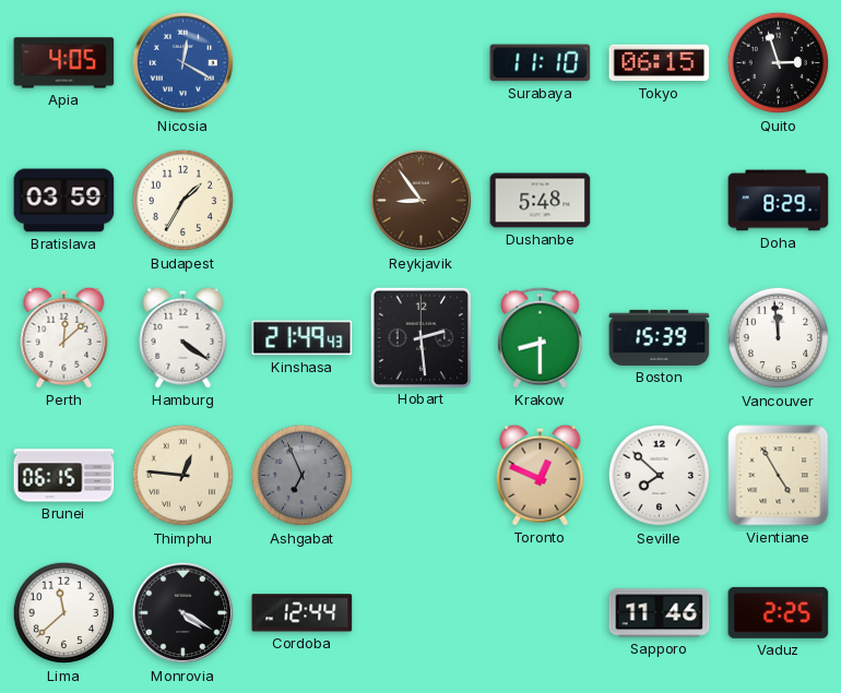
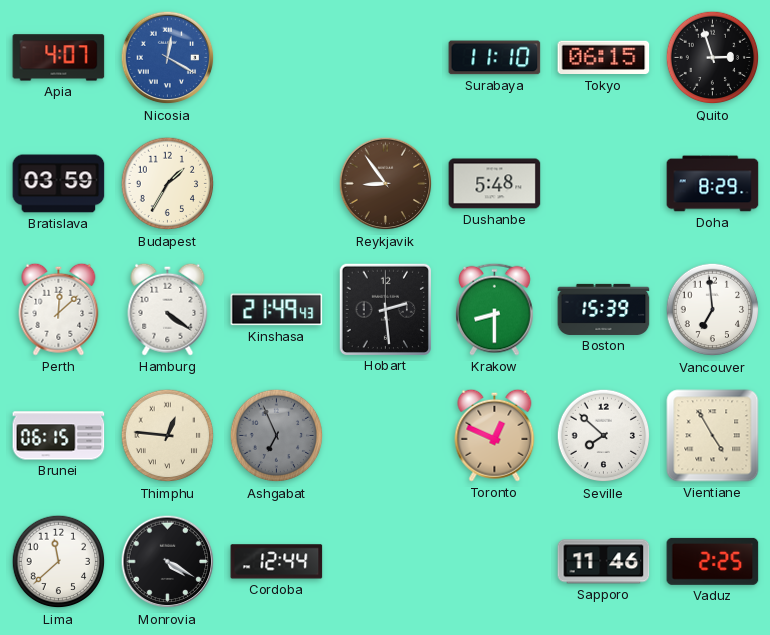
Apia: 4:05 -> 4:07
Vancouver: 11:59 -> 6:59
